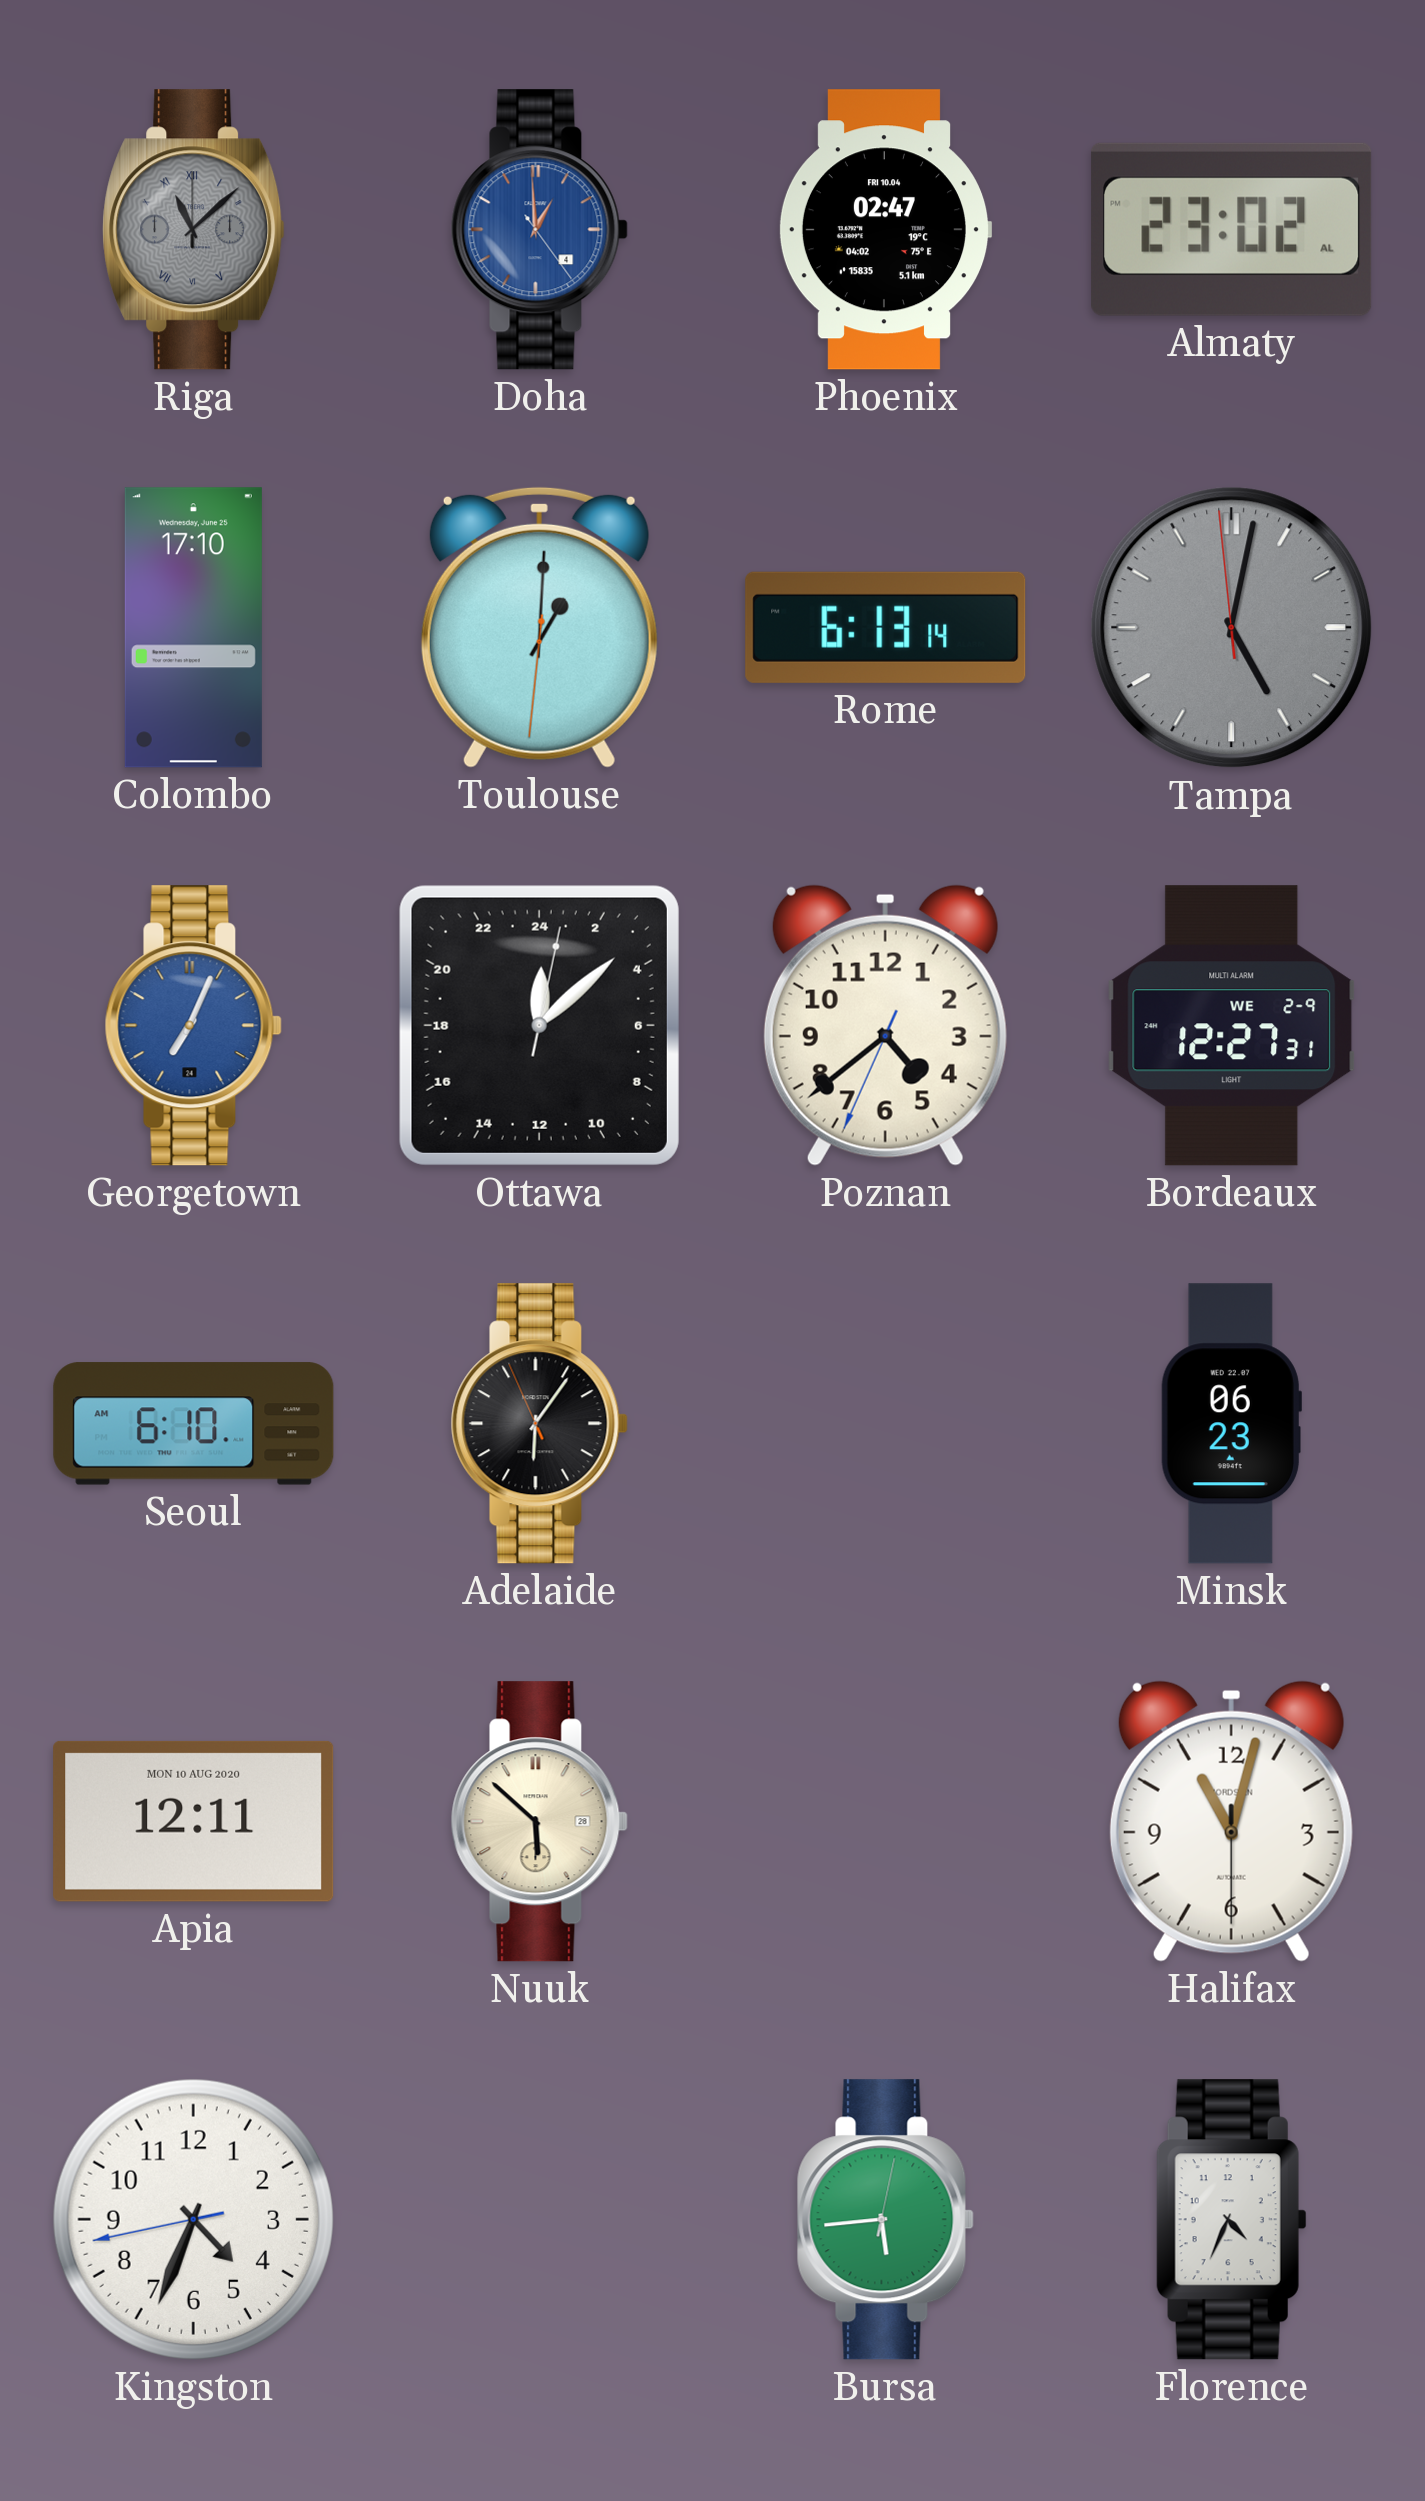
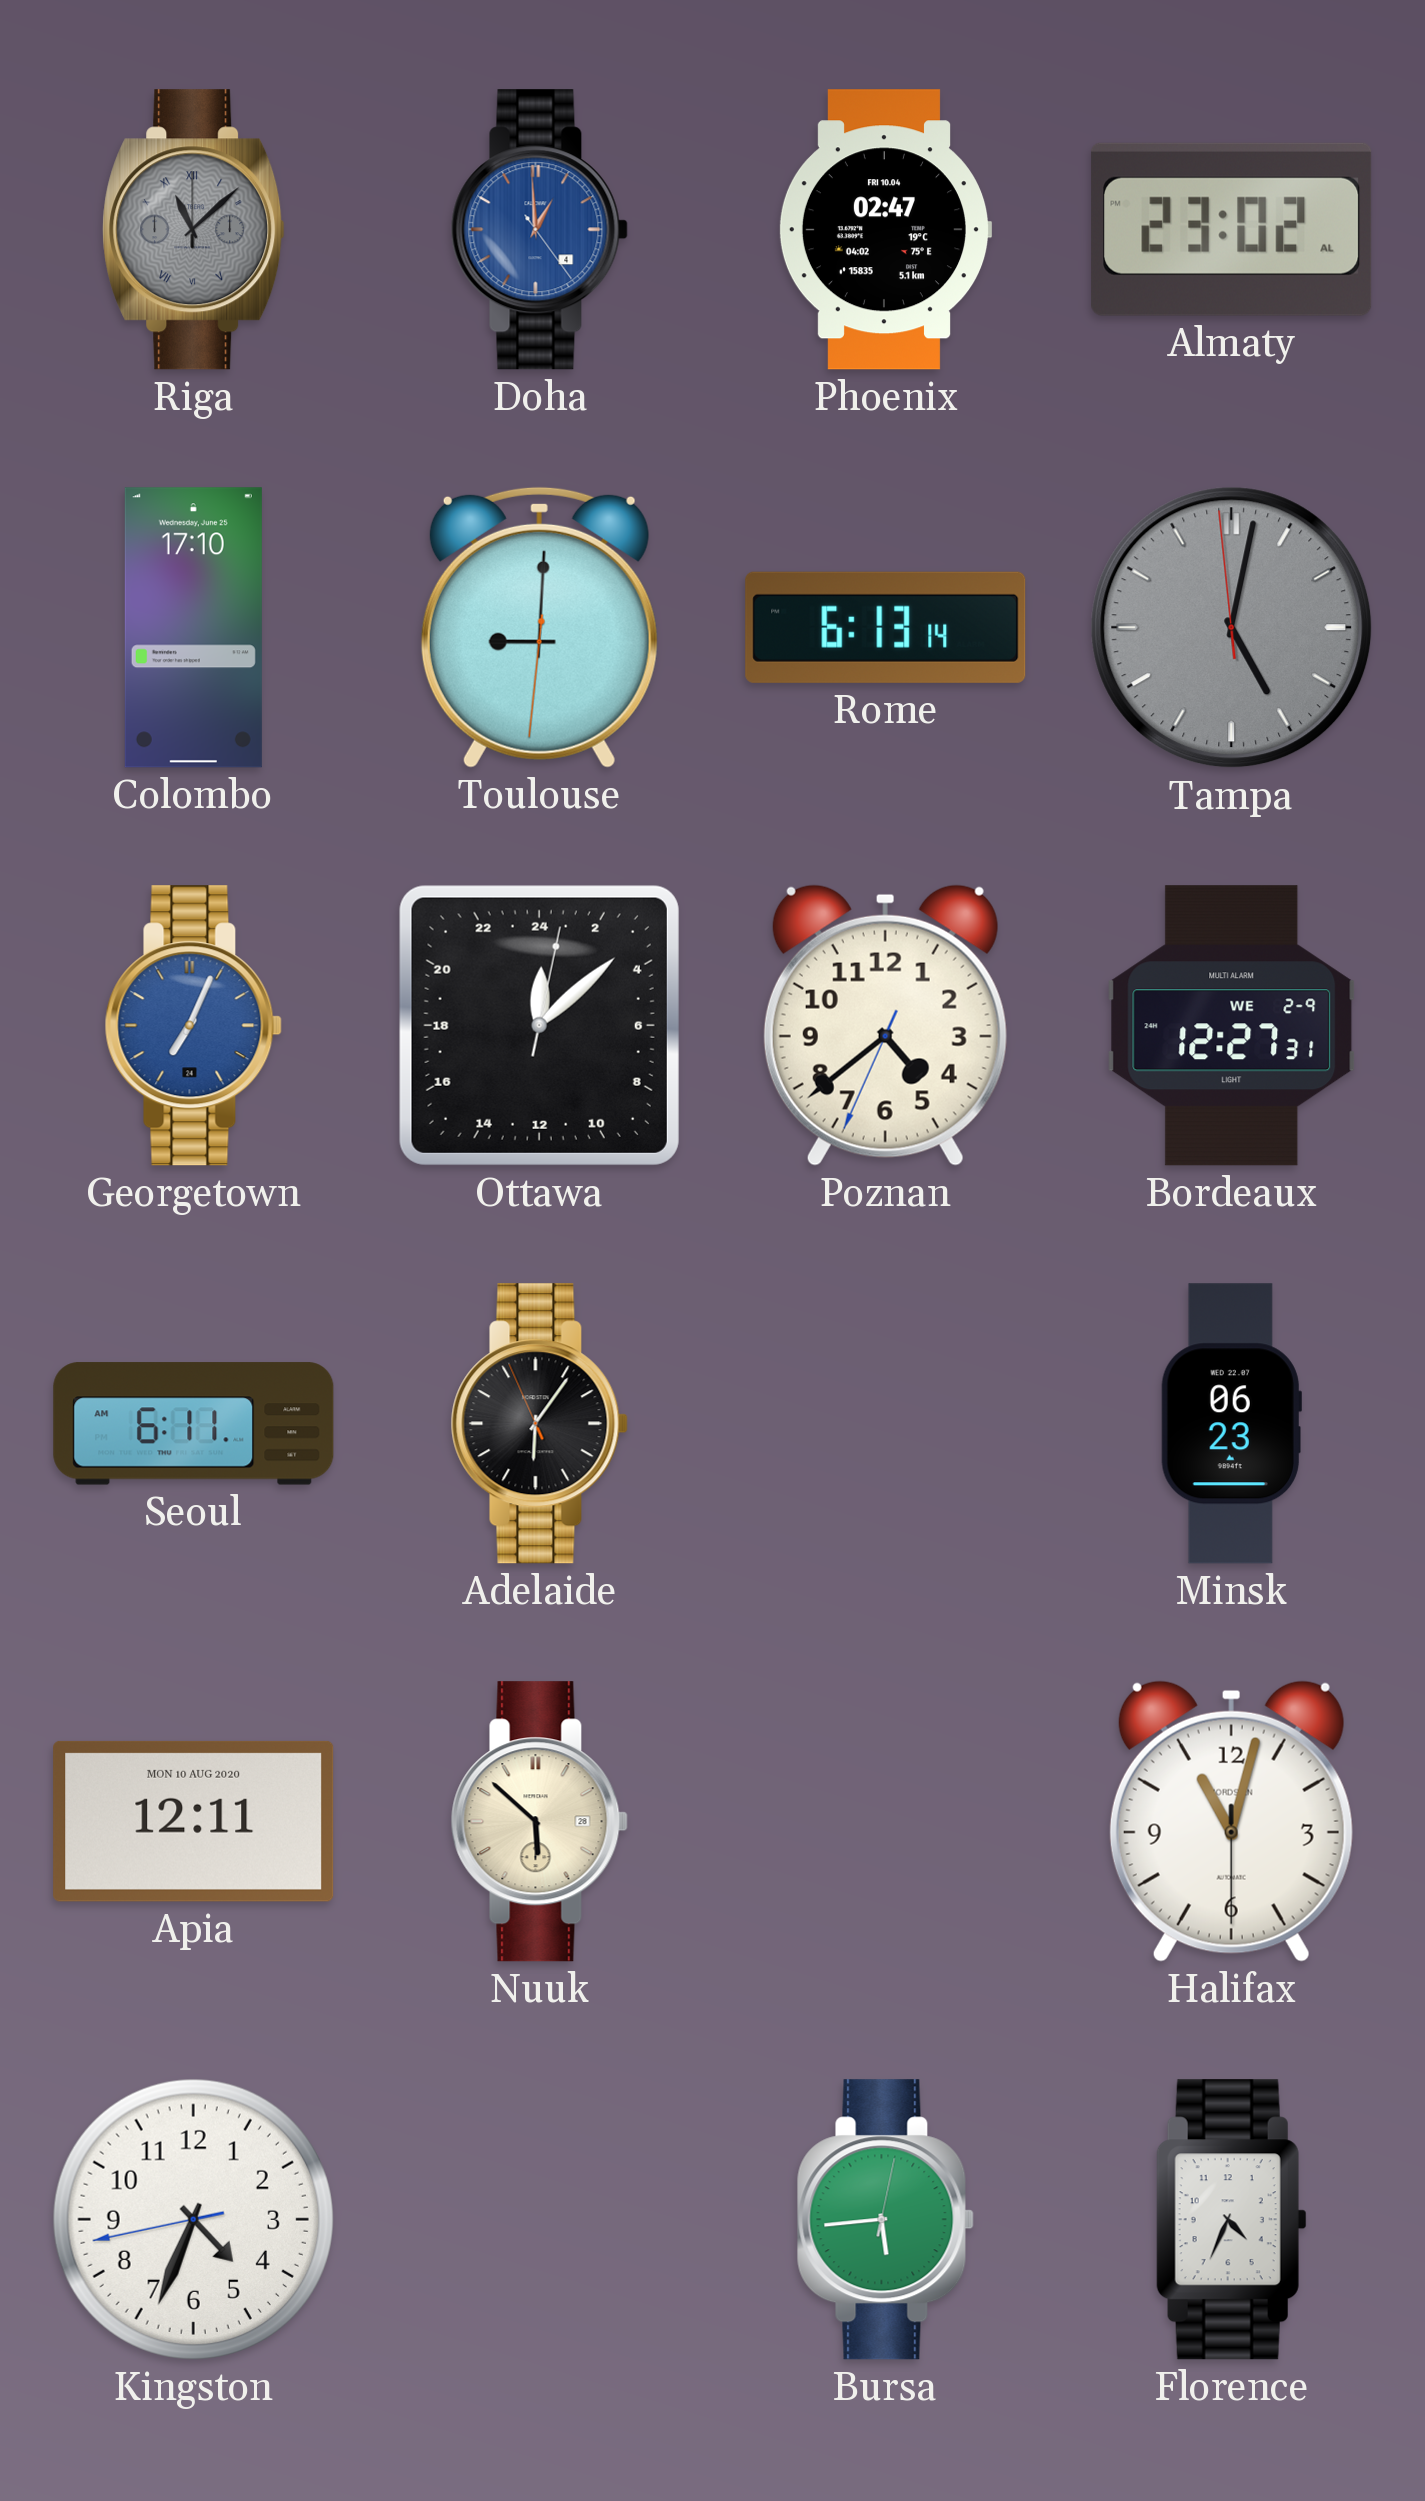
Toulouse: 1:00 -> 9:00
Seoul: 6:10 -> 6:11
